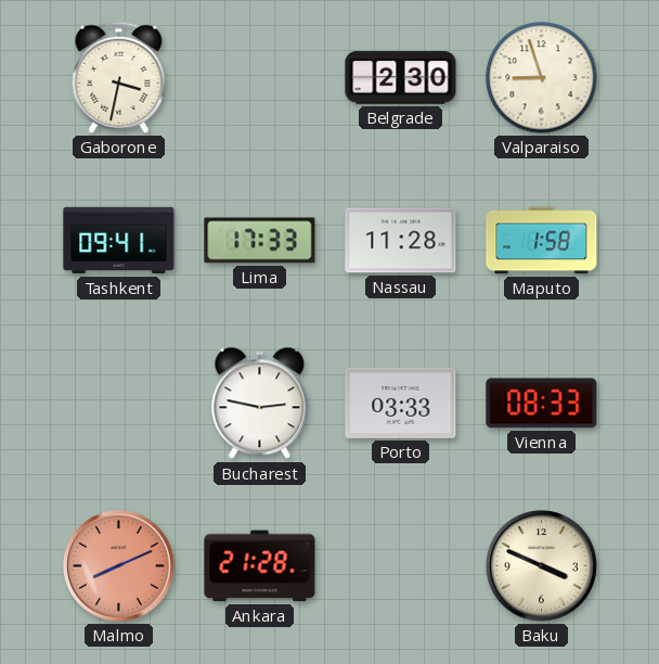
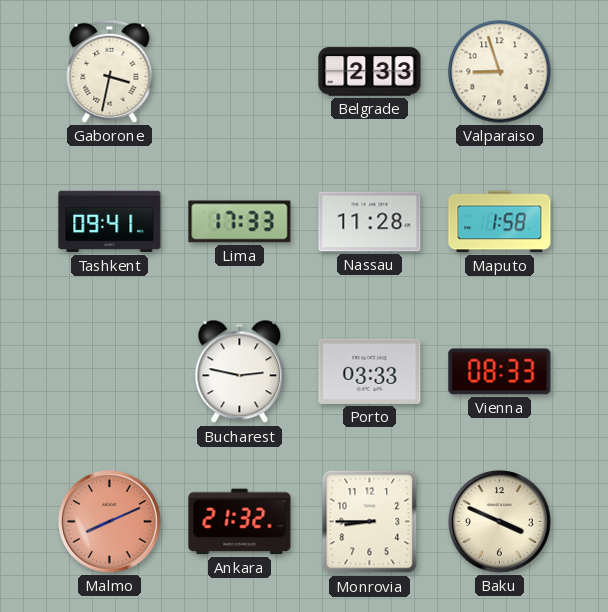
Belgrade: 2:30 -> 2:33
Ankara: 21:28 -> 21:32
Monrovia: none -> 8:45
